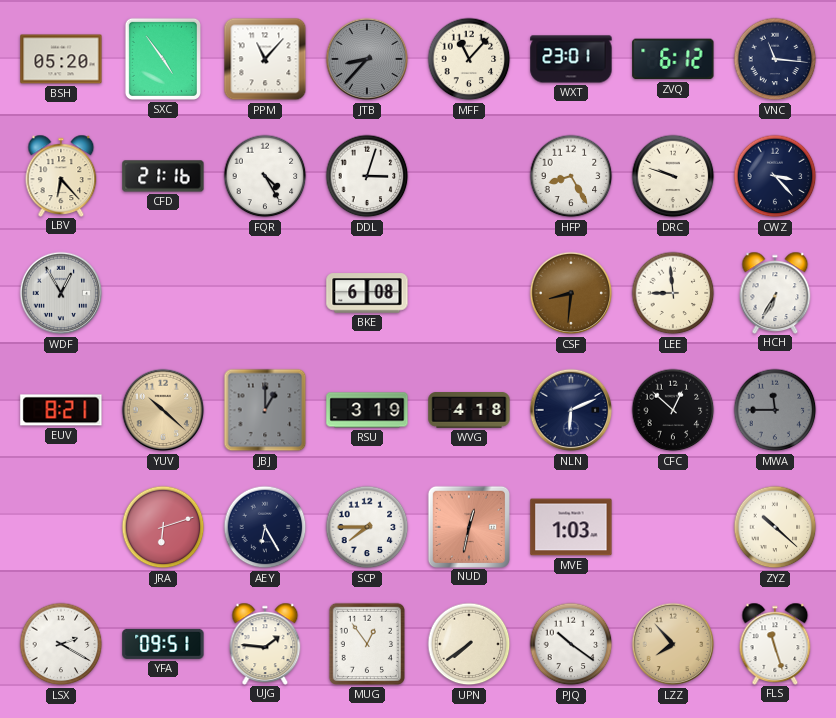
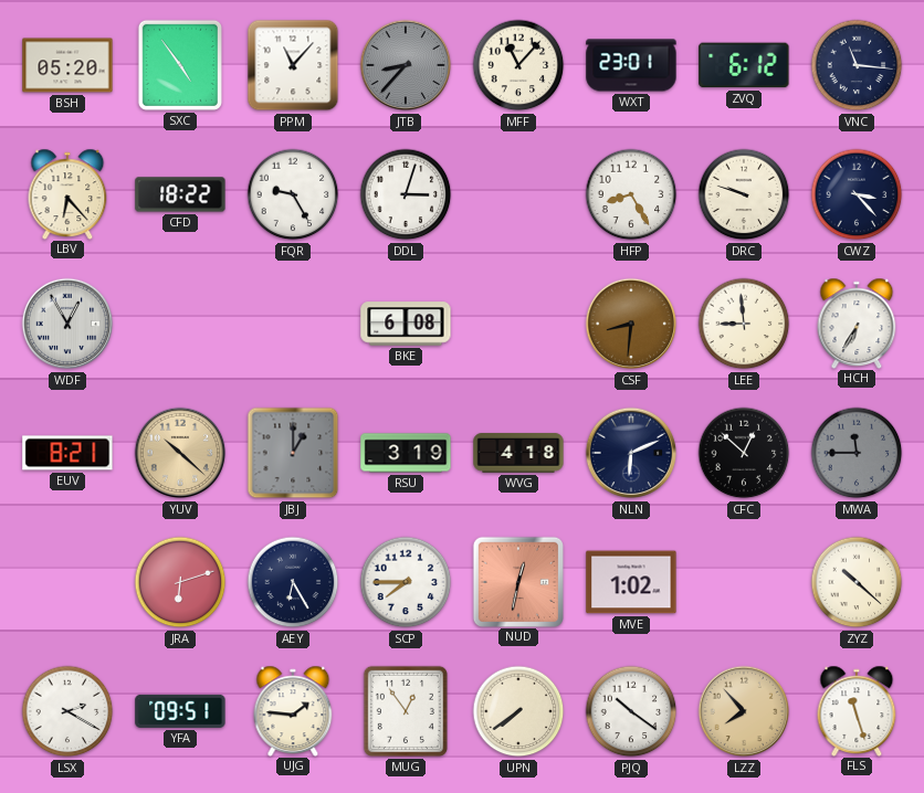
CFD: 21:16 -> 18:22
FQR: 4:25 -> 9:25
MVE: 1:03 -> 1:02
